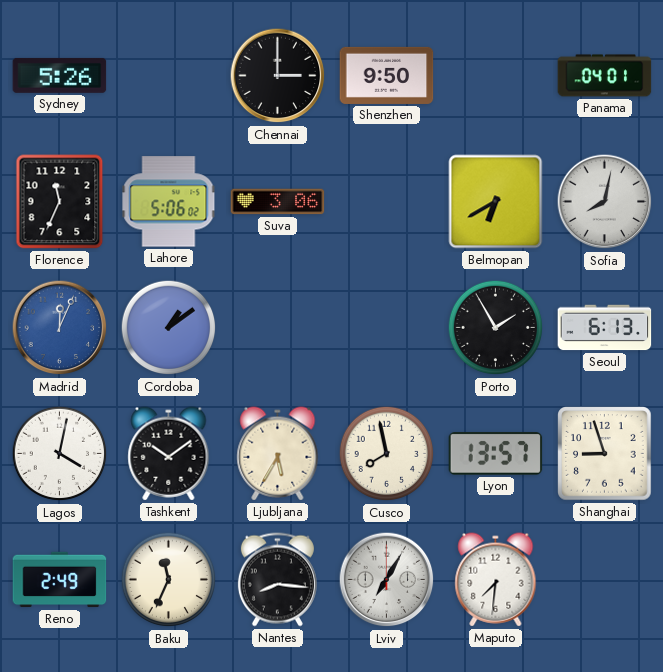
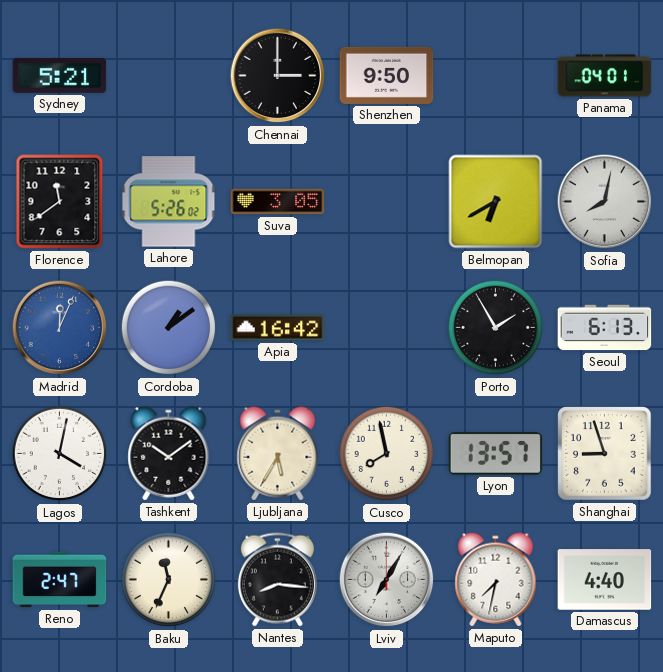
Sydney: 5:26 -> 5:21
Florence: 11:34 -> 11:39
Lahore: 5:06 -> 5:26
Suva: 3:06 -> 3:05
Apia: none -> 16:42
Reno: 2:49 -> 2:47
Maputo: 7:31 -> 7:32
Damascus: none -> 4:40
